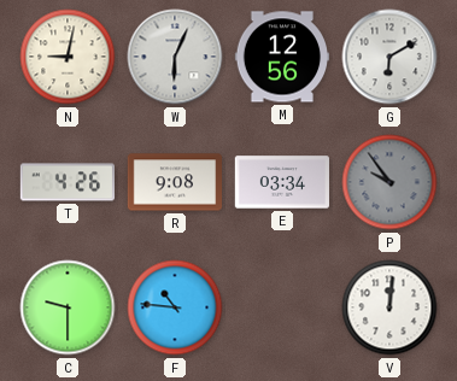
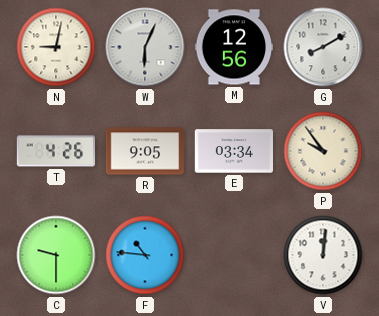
G: 6:10 -> 8:10
R: 9:08 -> 9:05
P dial: grey -> cream
